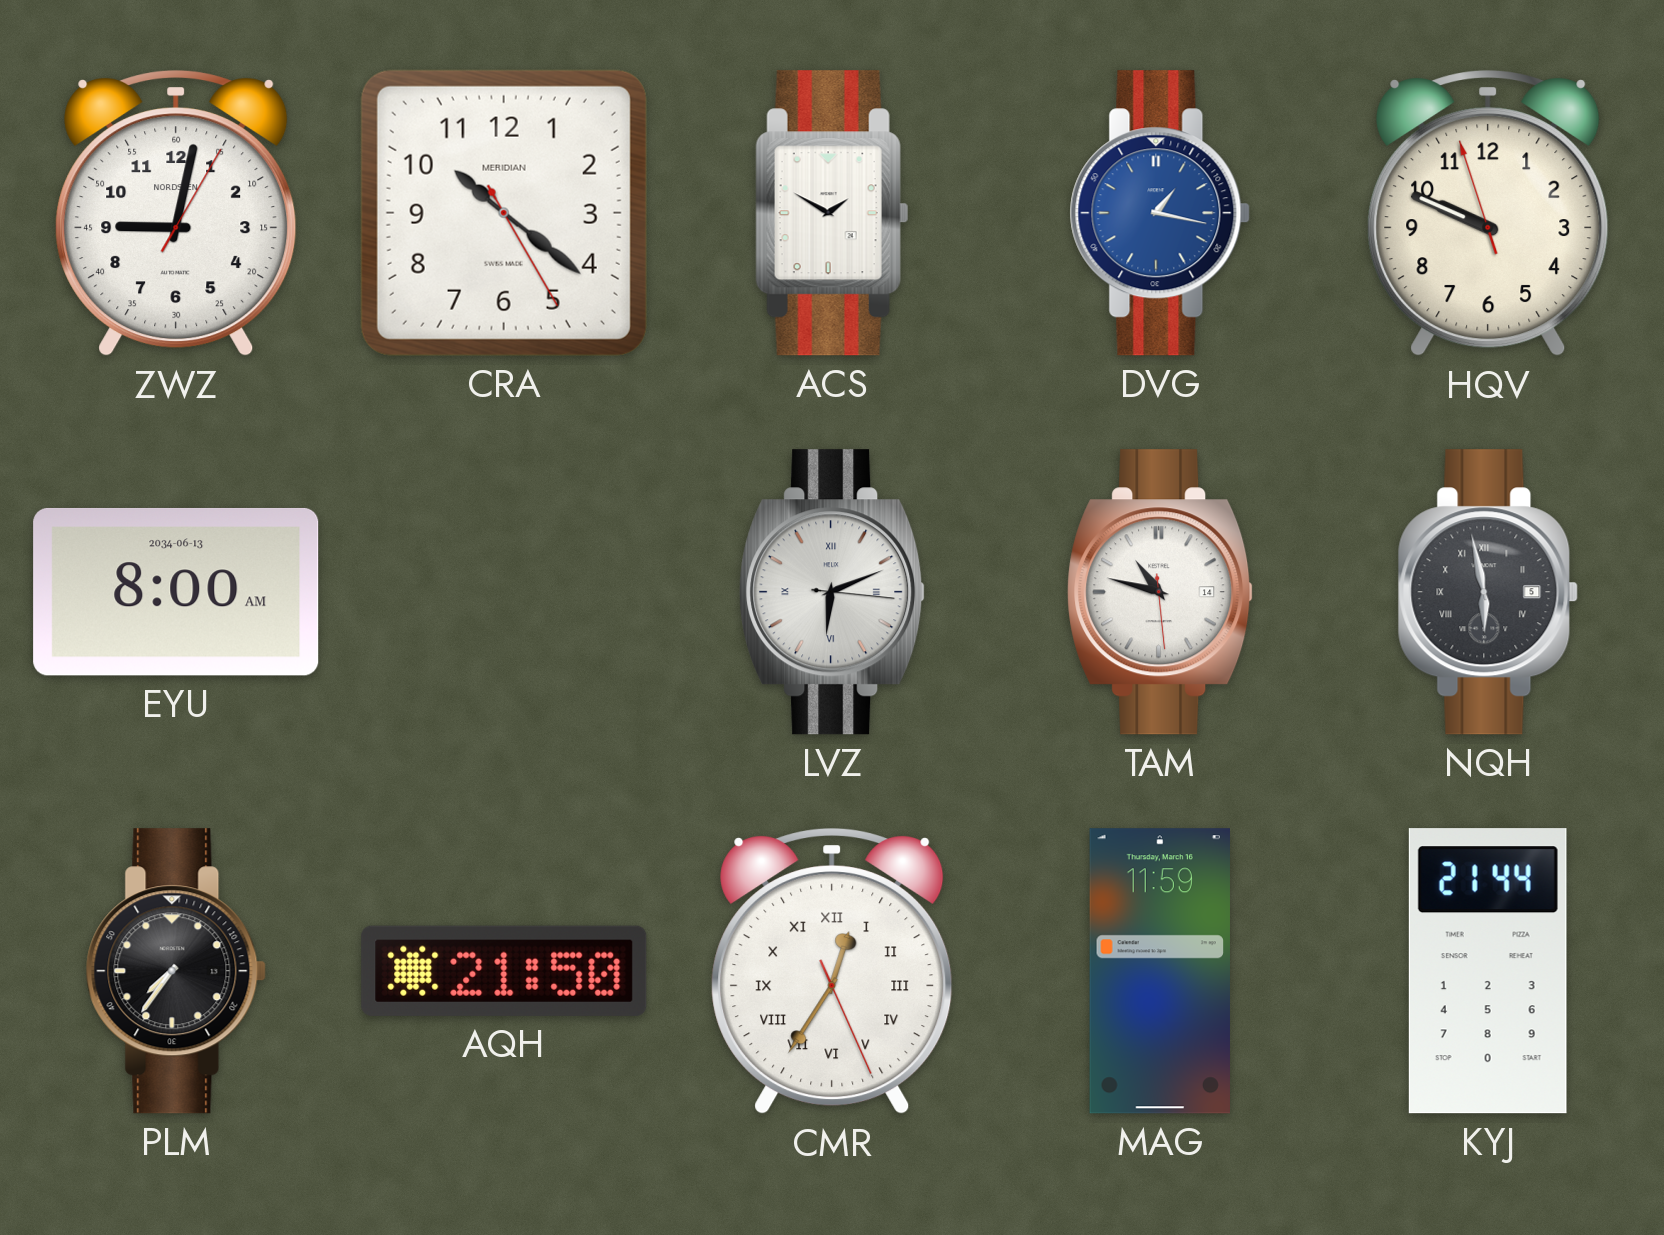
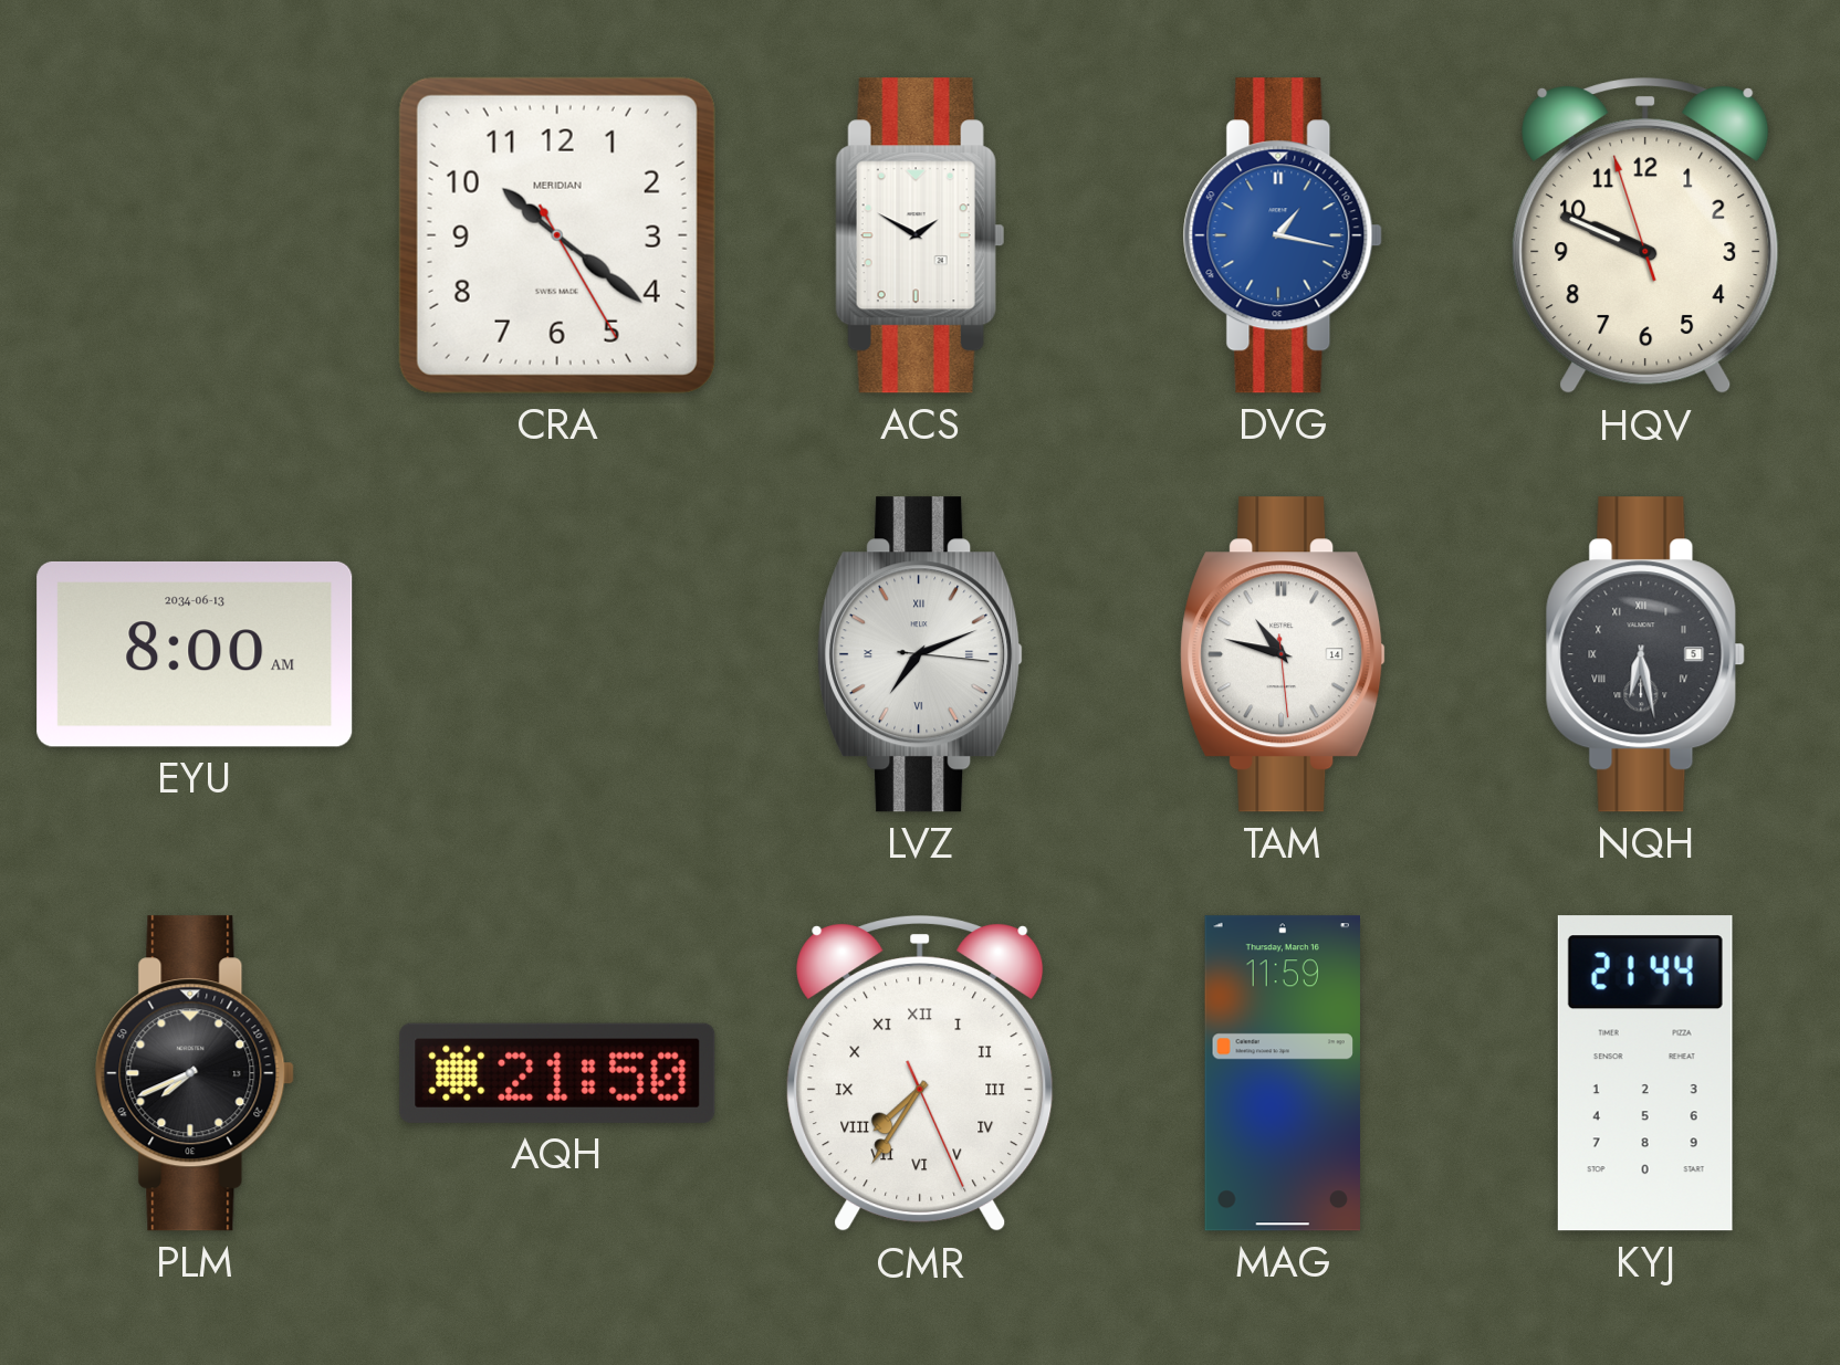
ZWZ: 9:02 -> none
LVZ: 6:11 -> 7:11
NQH: 5:58 -> 6:28
PLM: 7:36 -> 7:41
CMR: 12:35 -> 7:35
